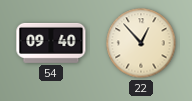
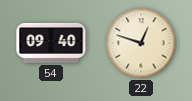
22: 12:53 -> 12:48
